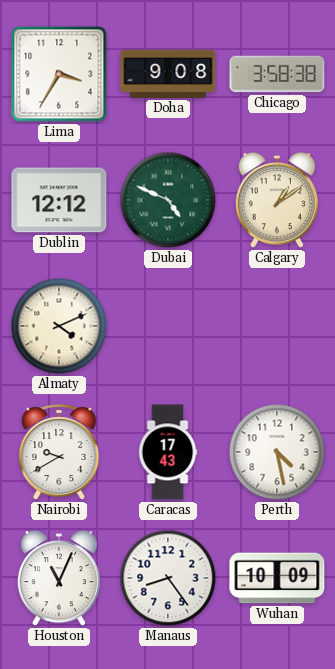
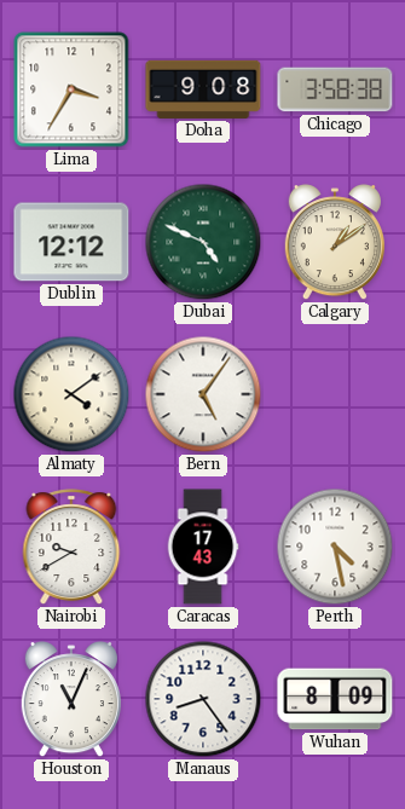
Almaty: 4:11 -> 4:09
Bern: none -> 5:06
Wuhan: 10:09 -> 8:09
